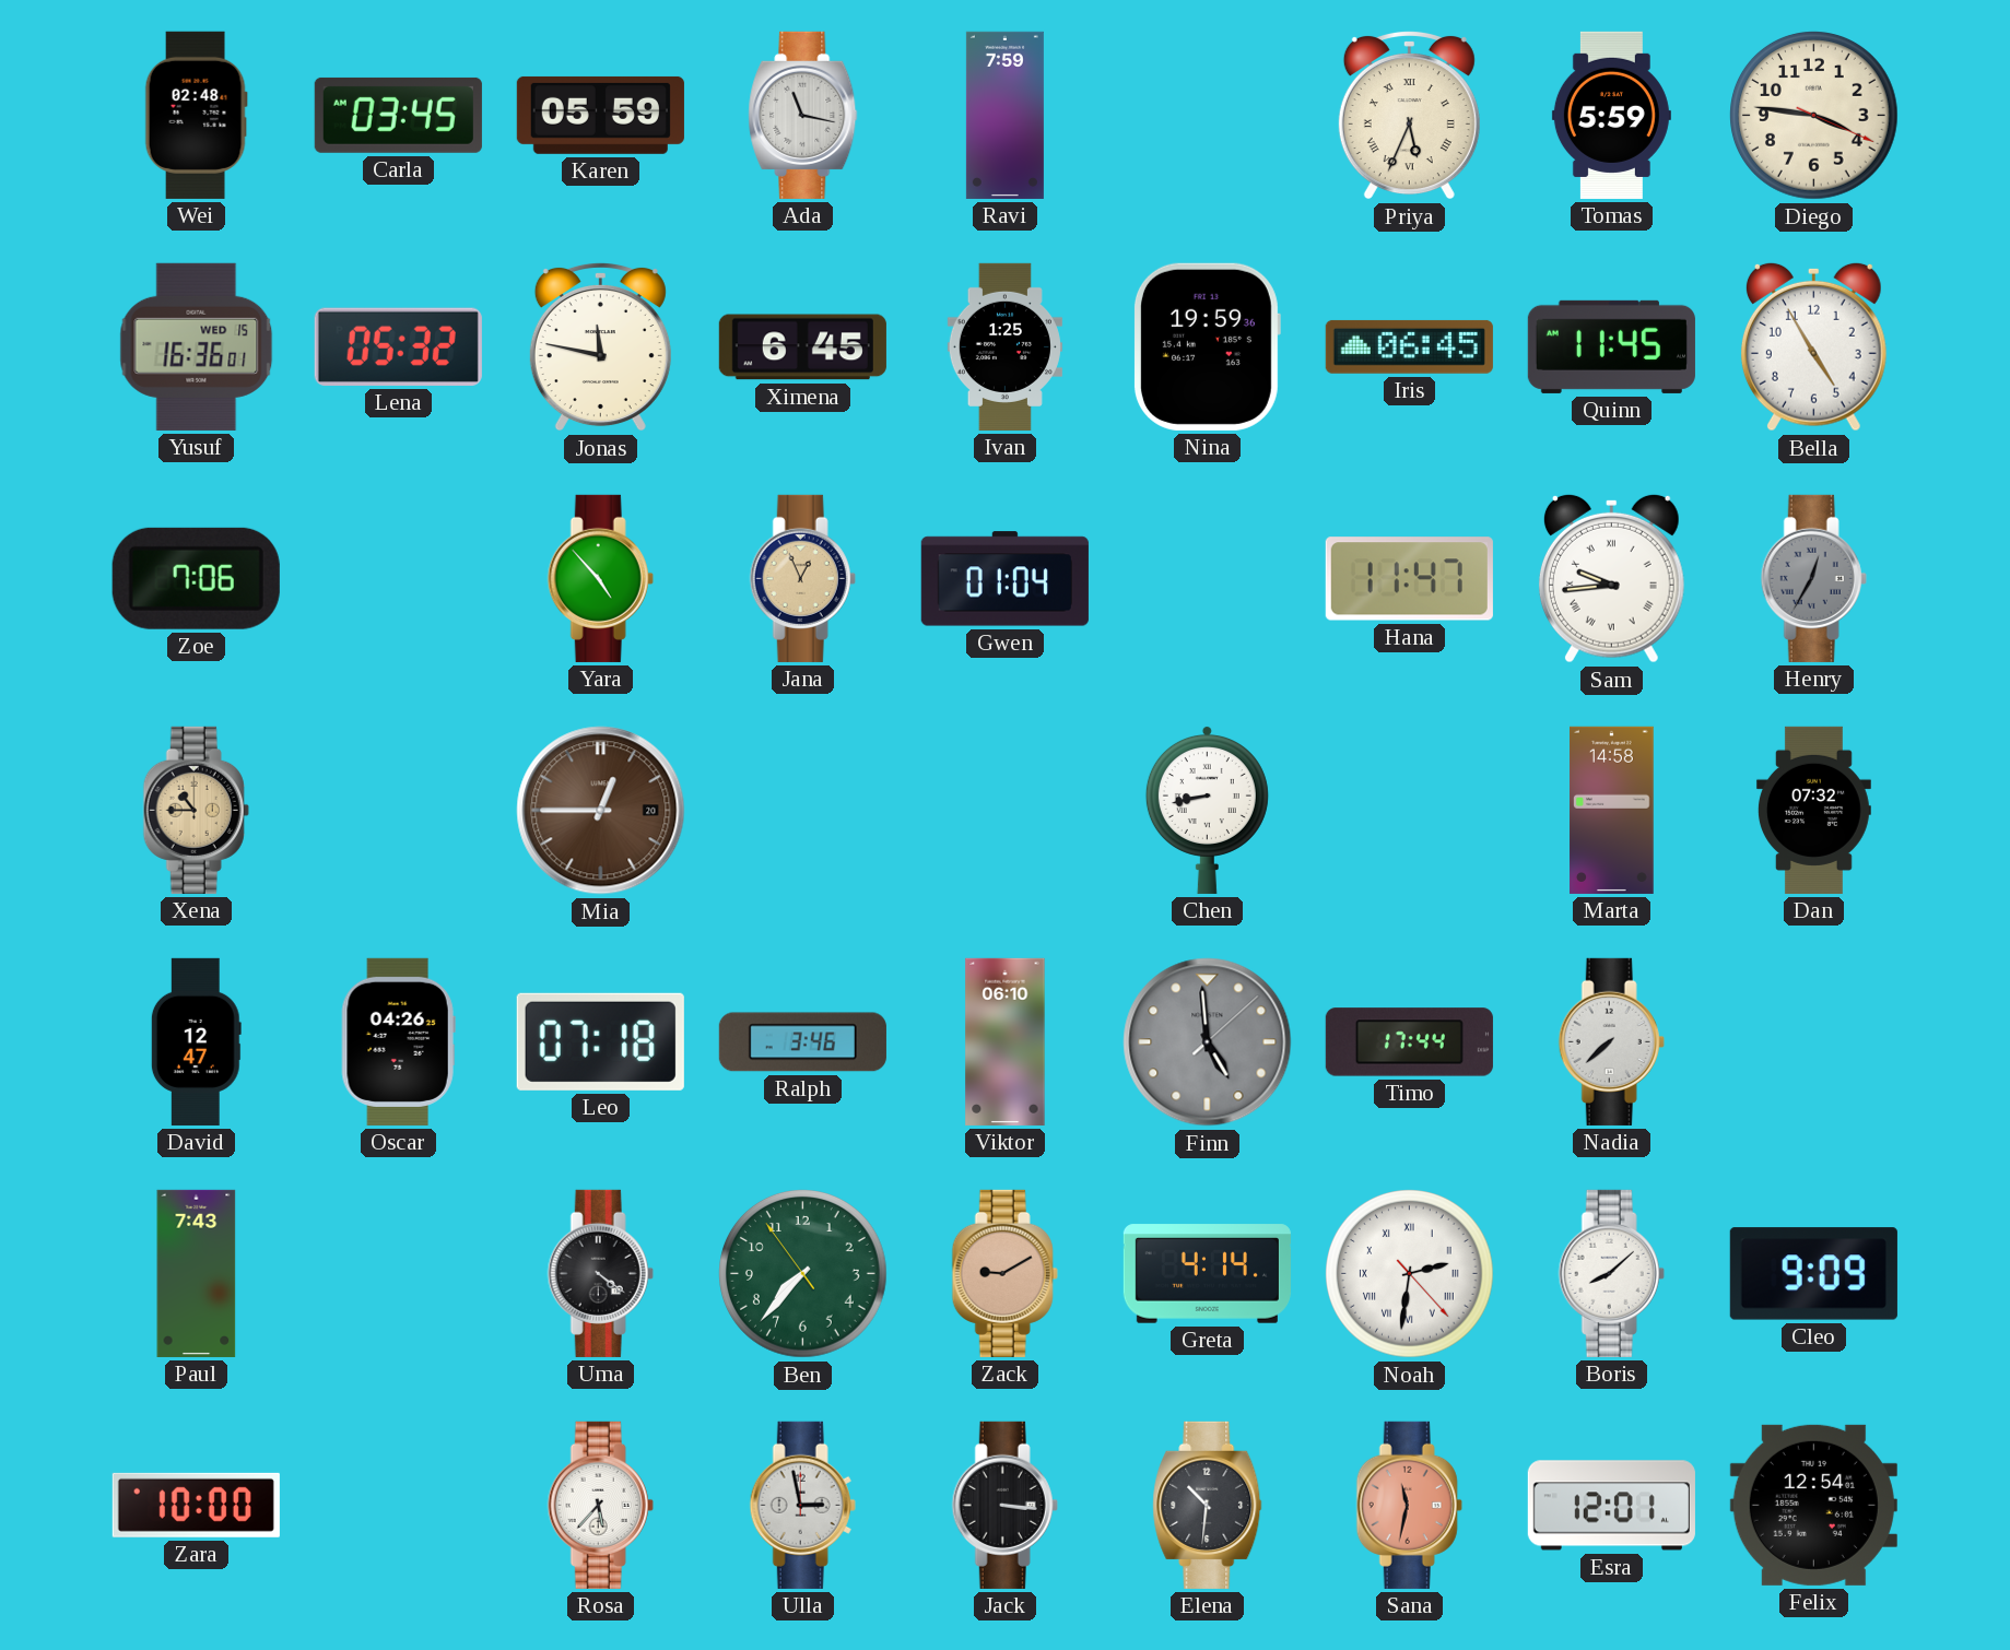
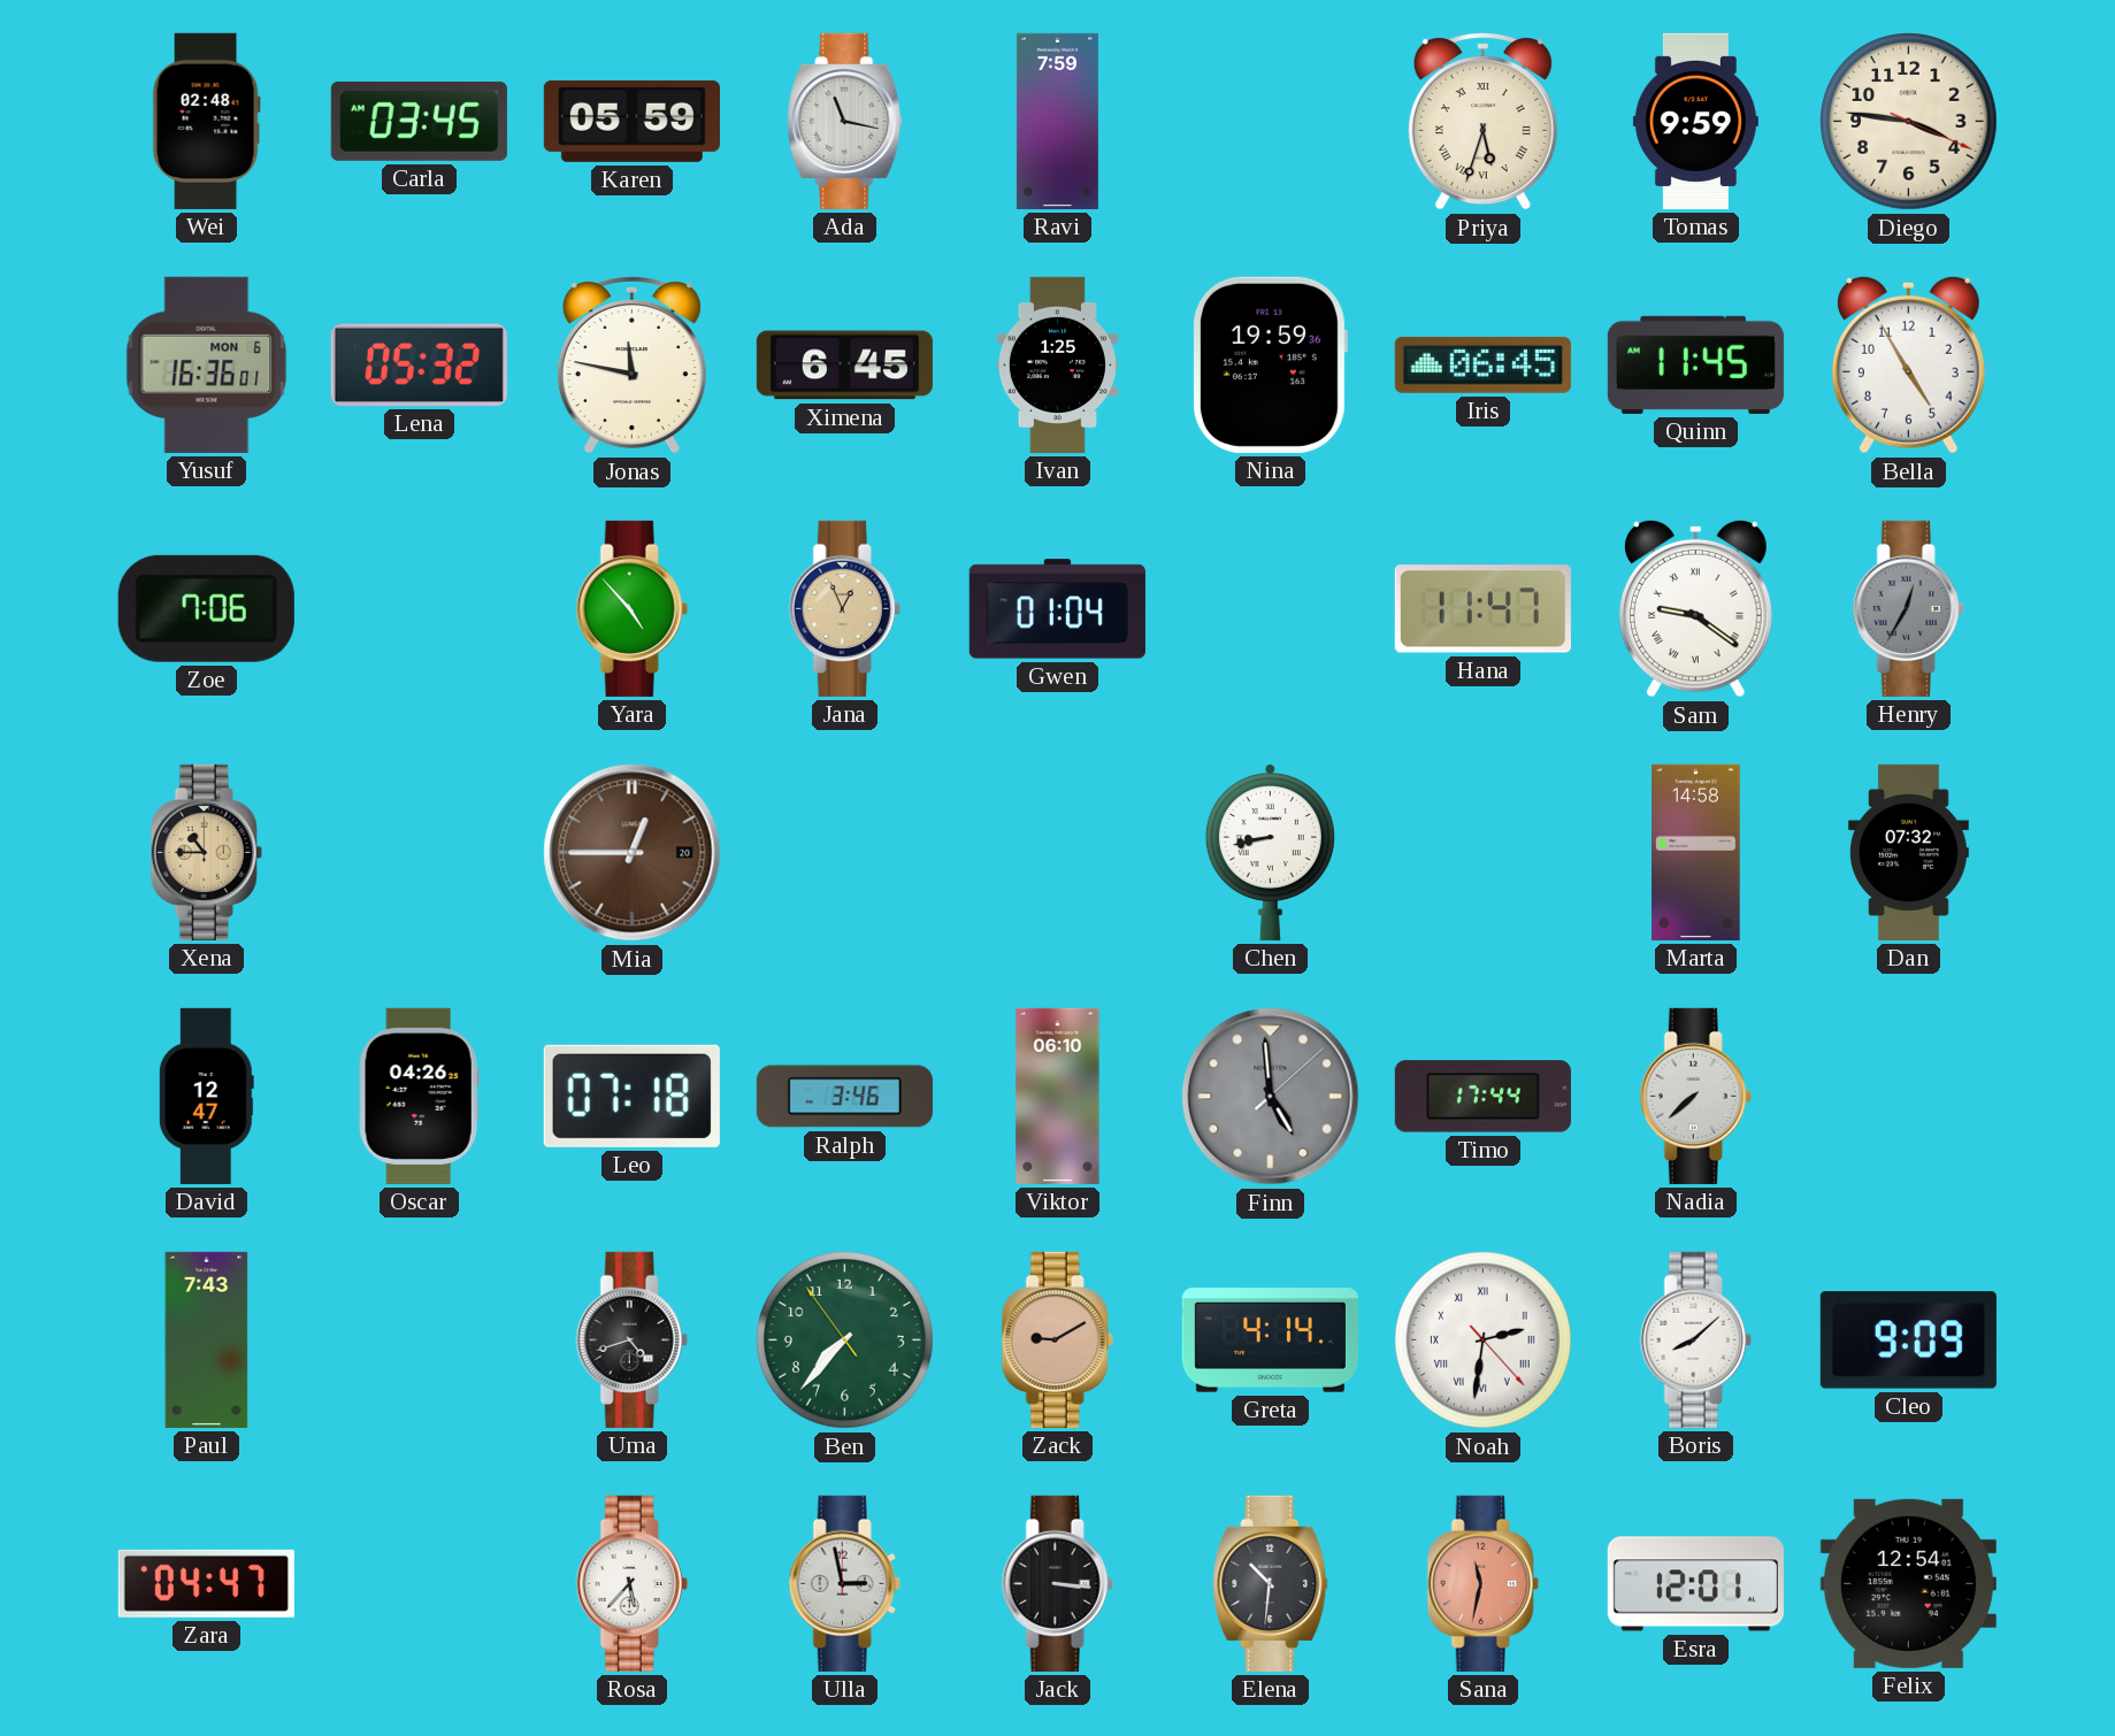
Priya: 5:34 -> 5:33
Tomas: 5:59 -> 9:59
Yusuf date: WED 15 -> MON 6
Sam: 9:44 -> 9:21
Uma: 4:21 -> 4:42
Zara: 10:00 -> 04:47
